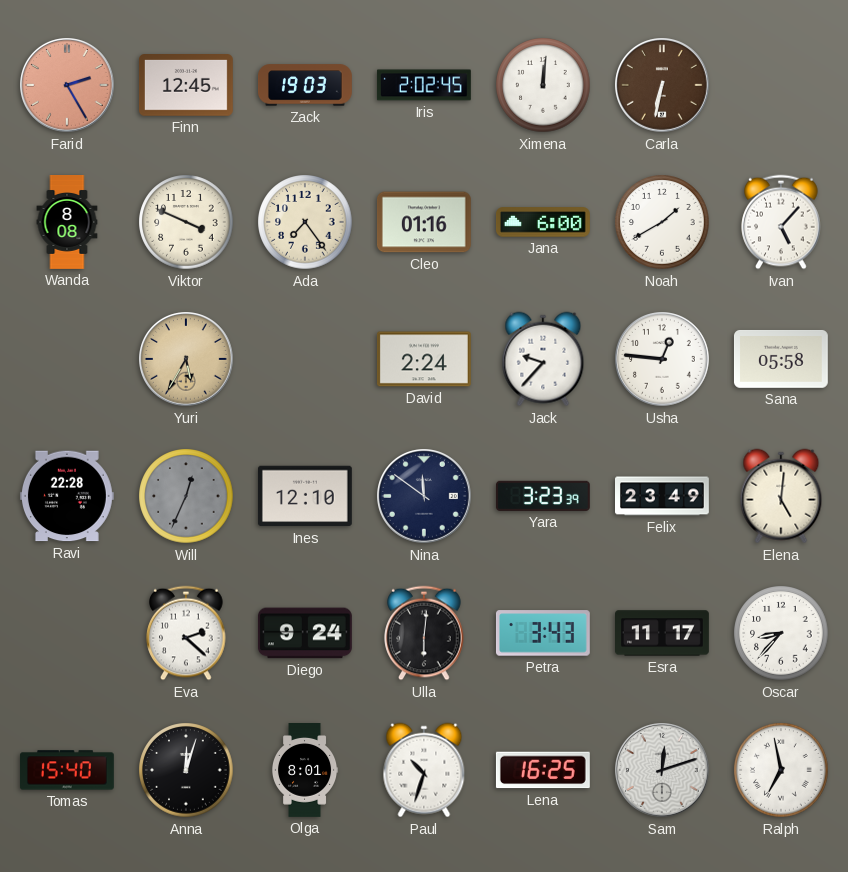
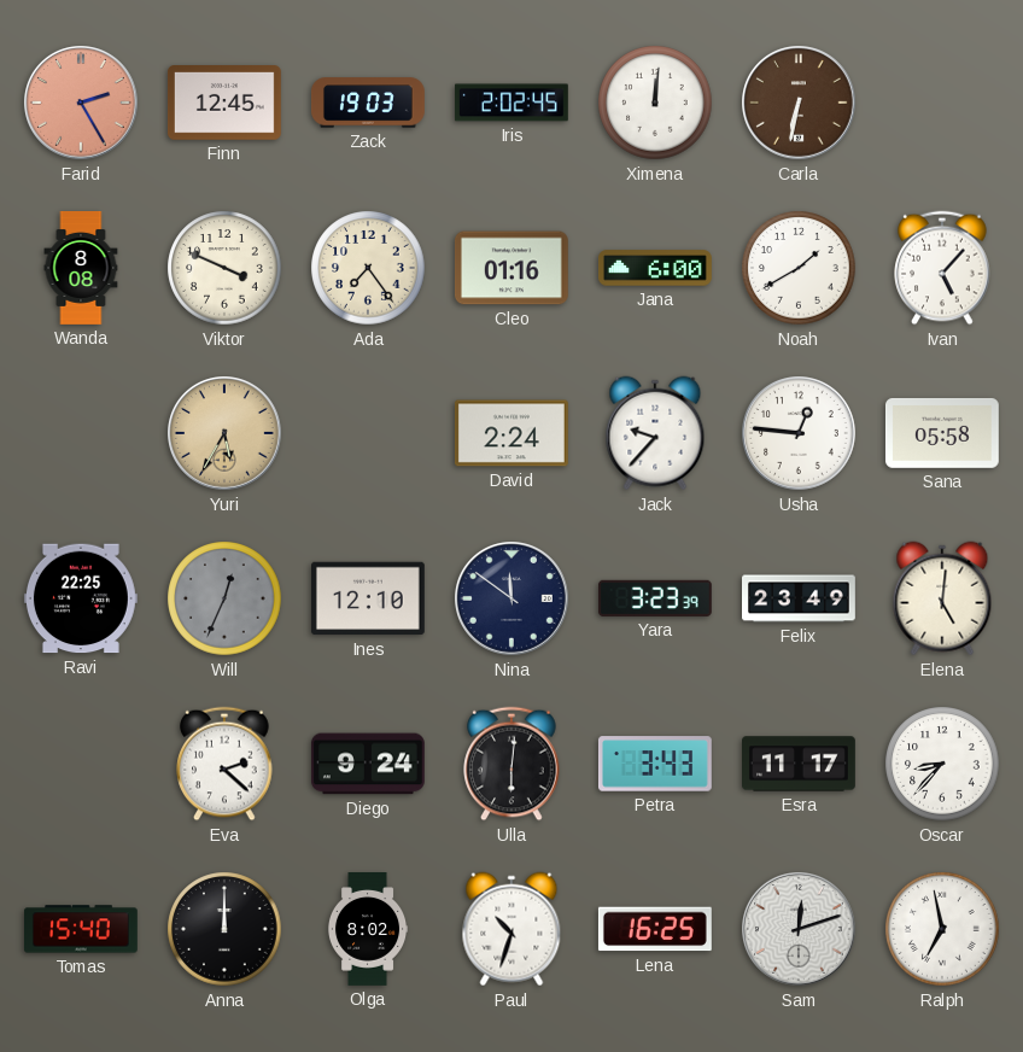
Ravi: 22:28 -> 22:25
Anna: 12:03 -> 12:00
Olga: 8:01 -> 8:02
